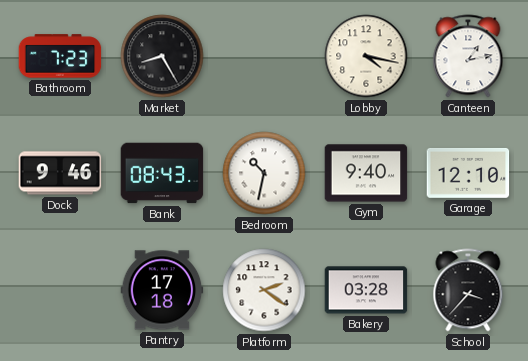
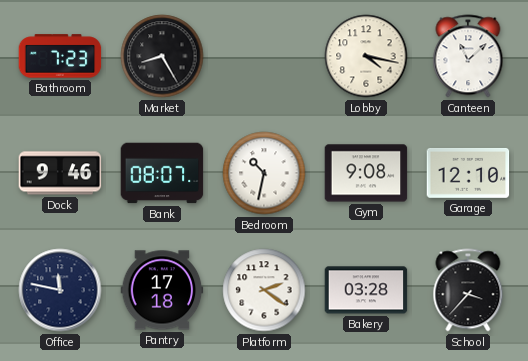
Canteen: 1:13 -> 11:08
Bank: 08:43 -> 08:07
Gym: 9:40 -> 9:08
Office: none -> 11:47
